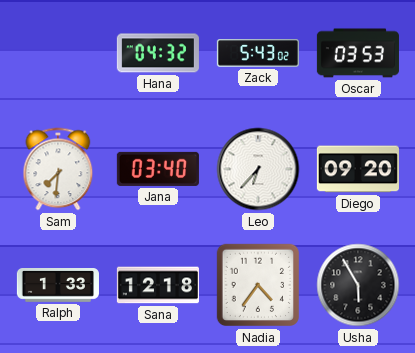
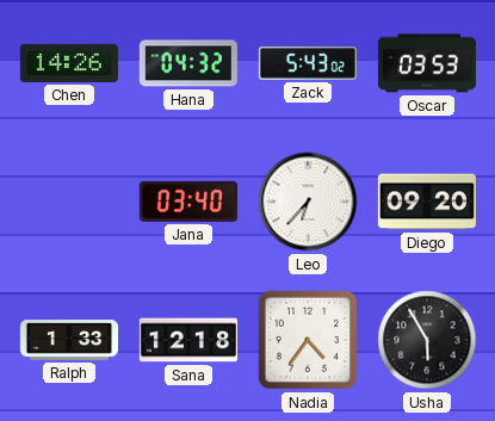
Chen: none -> 14:26
Sam: 7:31 -> none
